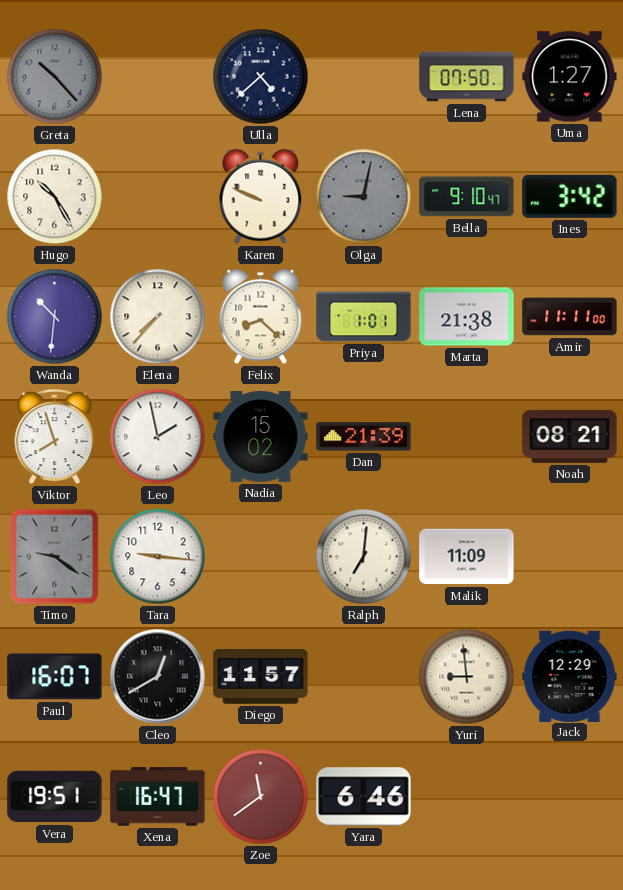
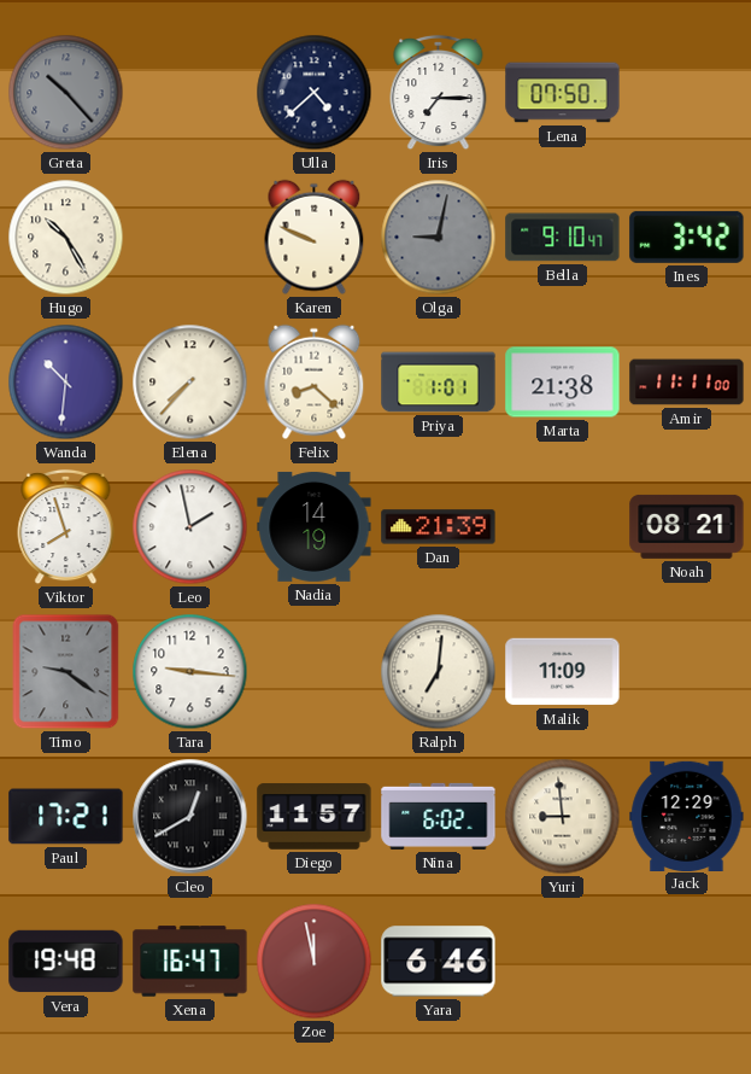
Iris: none -> 7:15
Uma: 1:27 -> none
Nadia: 15:02 -> 14:19
Paul: 16:07 -> 17:21
Nina: none -> 6:02
Vera: 19:51 -> 19:48
Zoe: 11:39 -> 11:58
